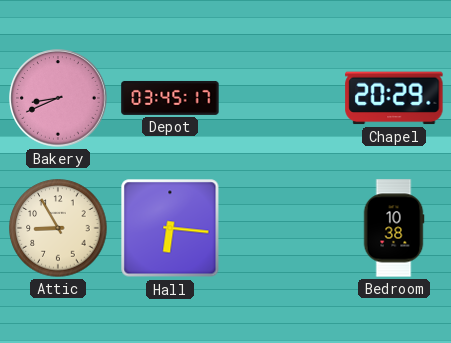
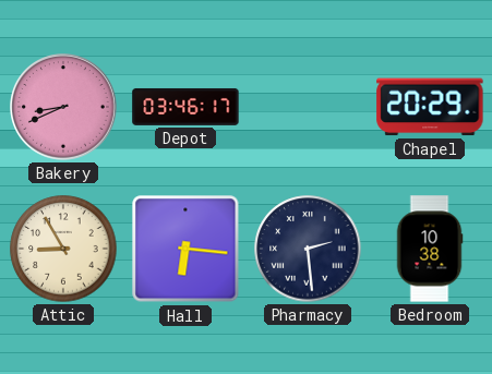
Depot: 03:45 -> 03:46
Pharmacy: none -> 2:29
